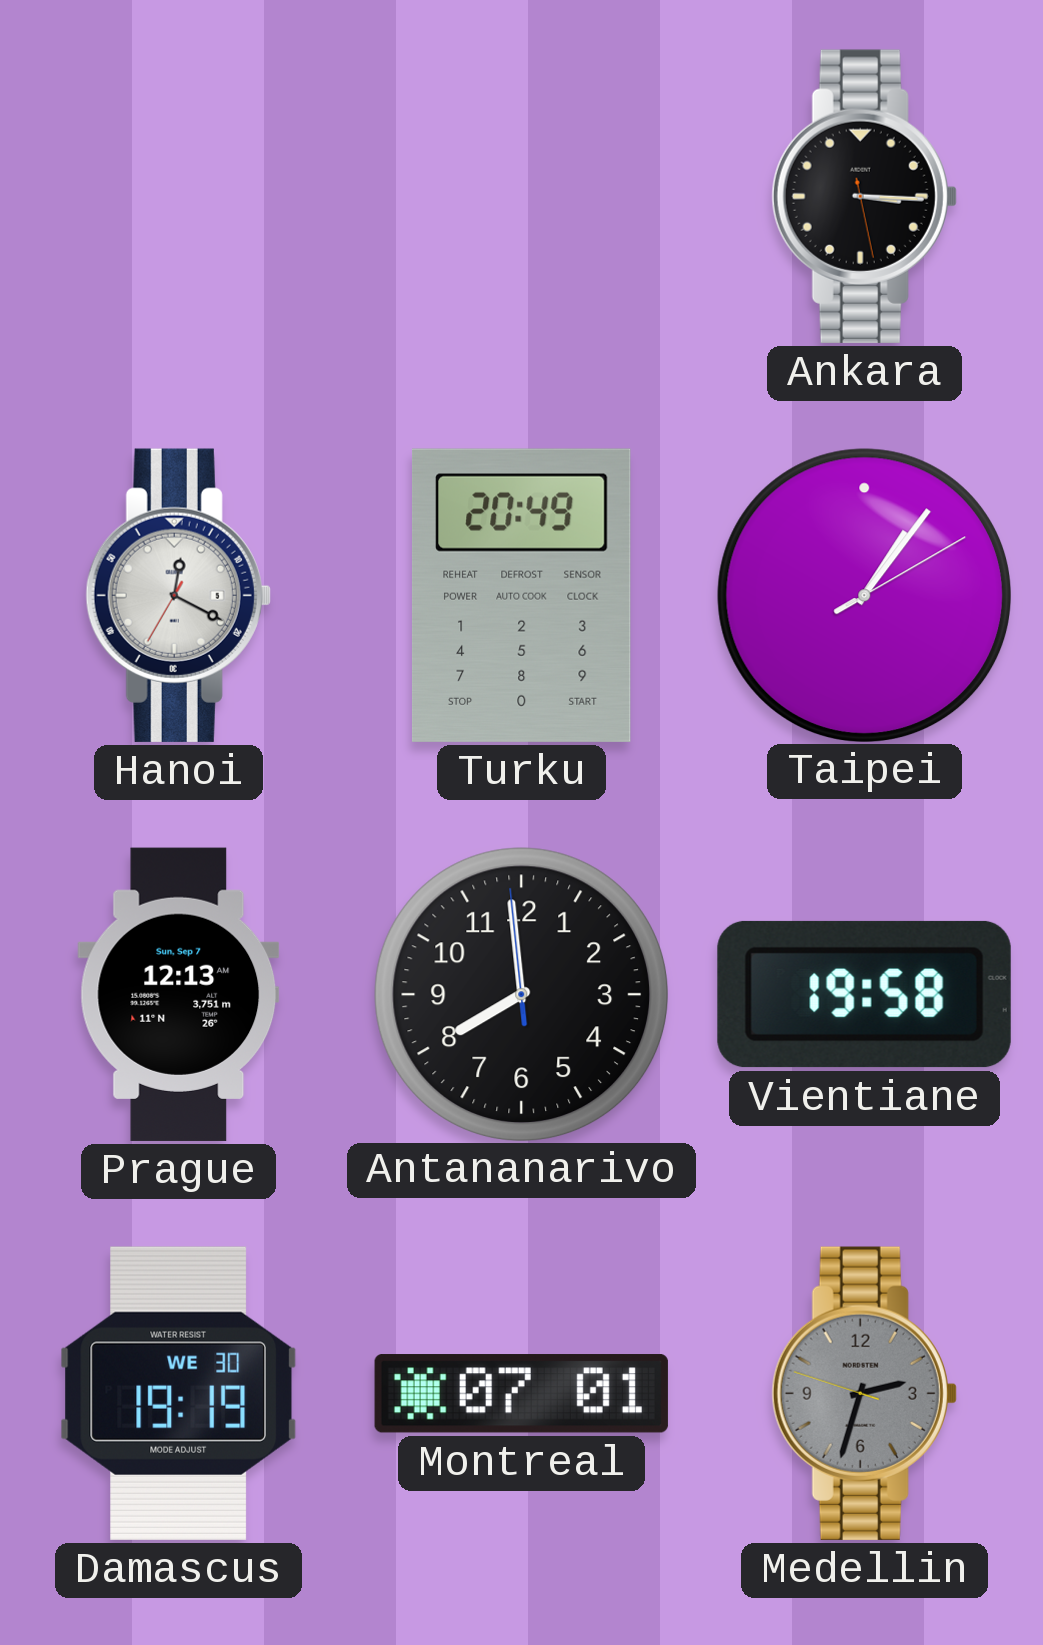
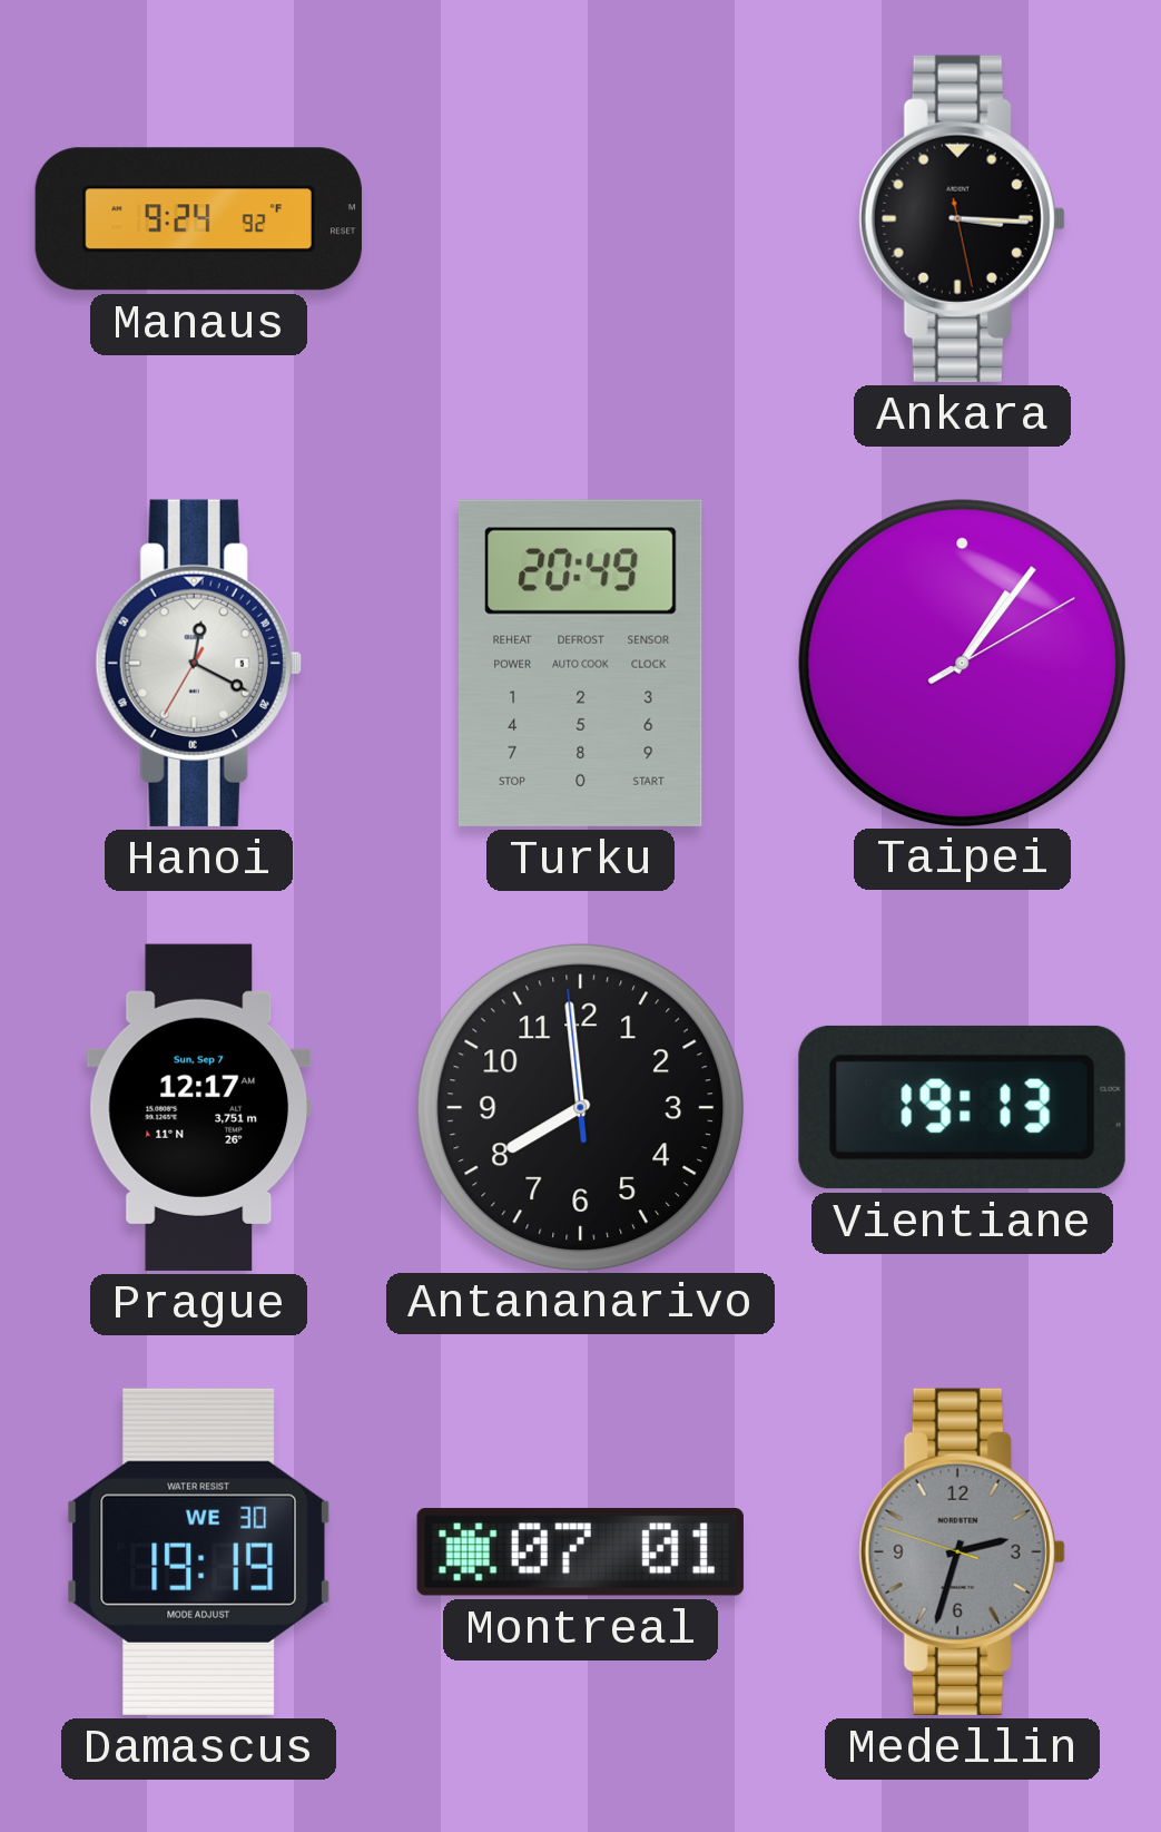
Manaus: none -> 9:24
Prague: 12:13 -> 12:17
Vientiane: 19:58 -> 19:13
